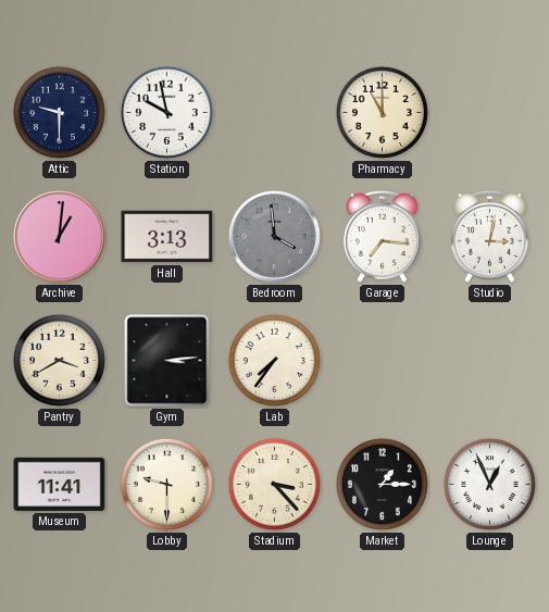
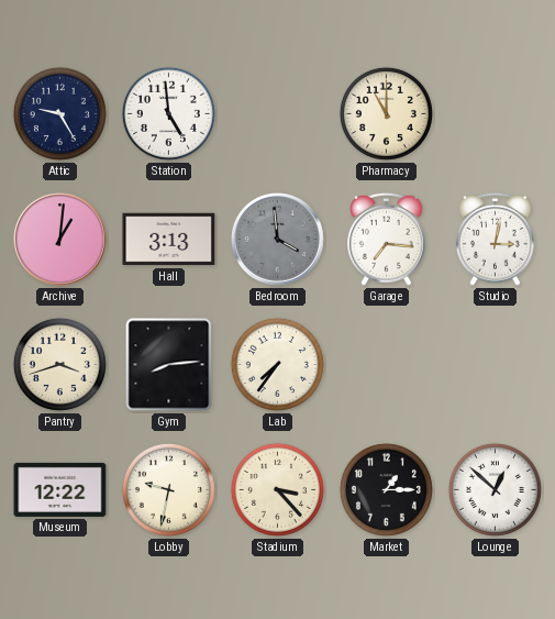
Attic: 9:30 -> 9:25
Station: 9:58 -> 4:59
Pantry: 3:40 -> 3:42
Gym: 3:14 -> 8:14
Museum: 11:41 -> 12:22
Lobby: 9:30 -> 9:32
Lounge: 12:56 -> 12:52
